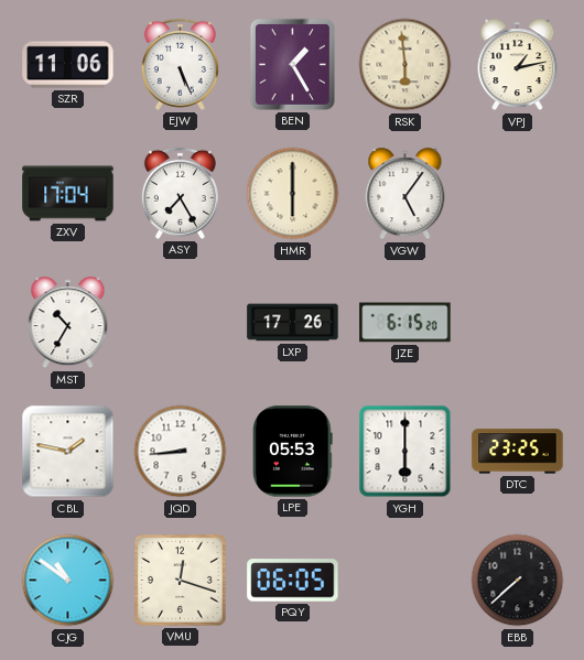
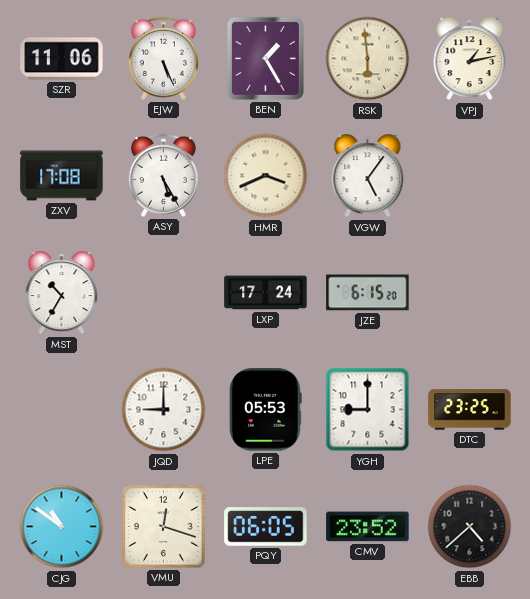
ZXV: 17:04 -> 17:08
ASY: 7:25 -> 5:25
HMR: 6:00 -> 3:41
LXP: 17:26 -> 17:24
CBL: 1:47 -> none
JQD: 8:44 -> 9:00
YGH: 6:00 -> 9:00
CMV: none -> 23:52
EBB: 7:38 -> 4:38
